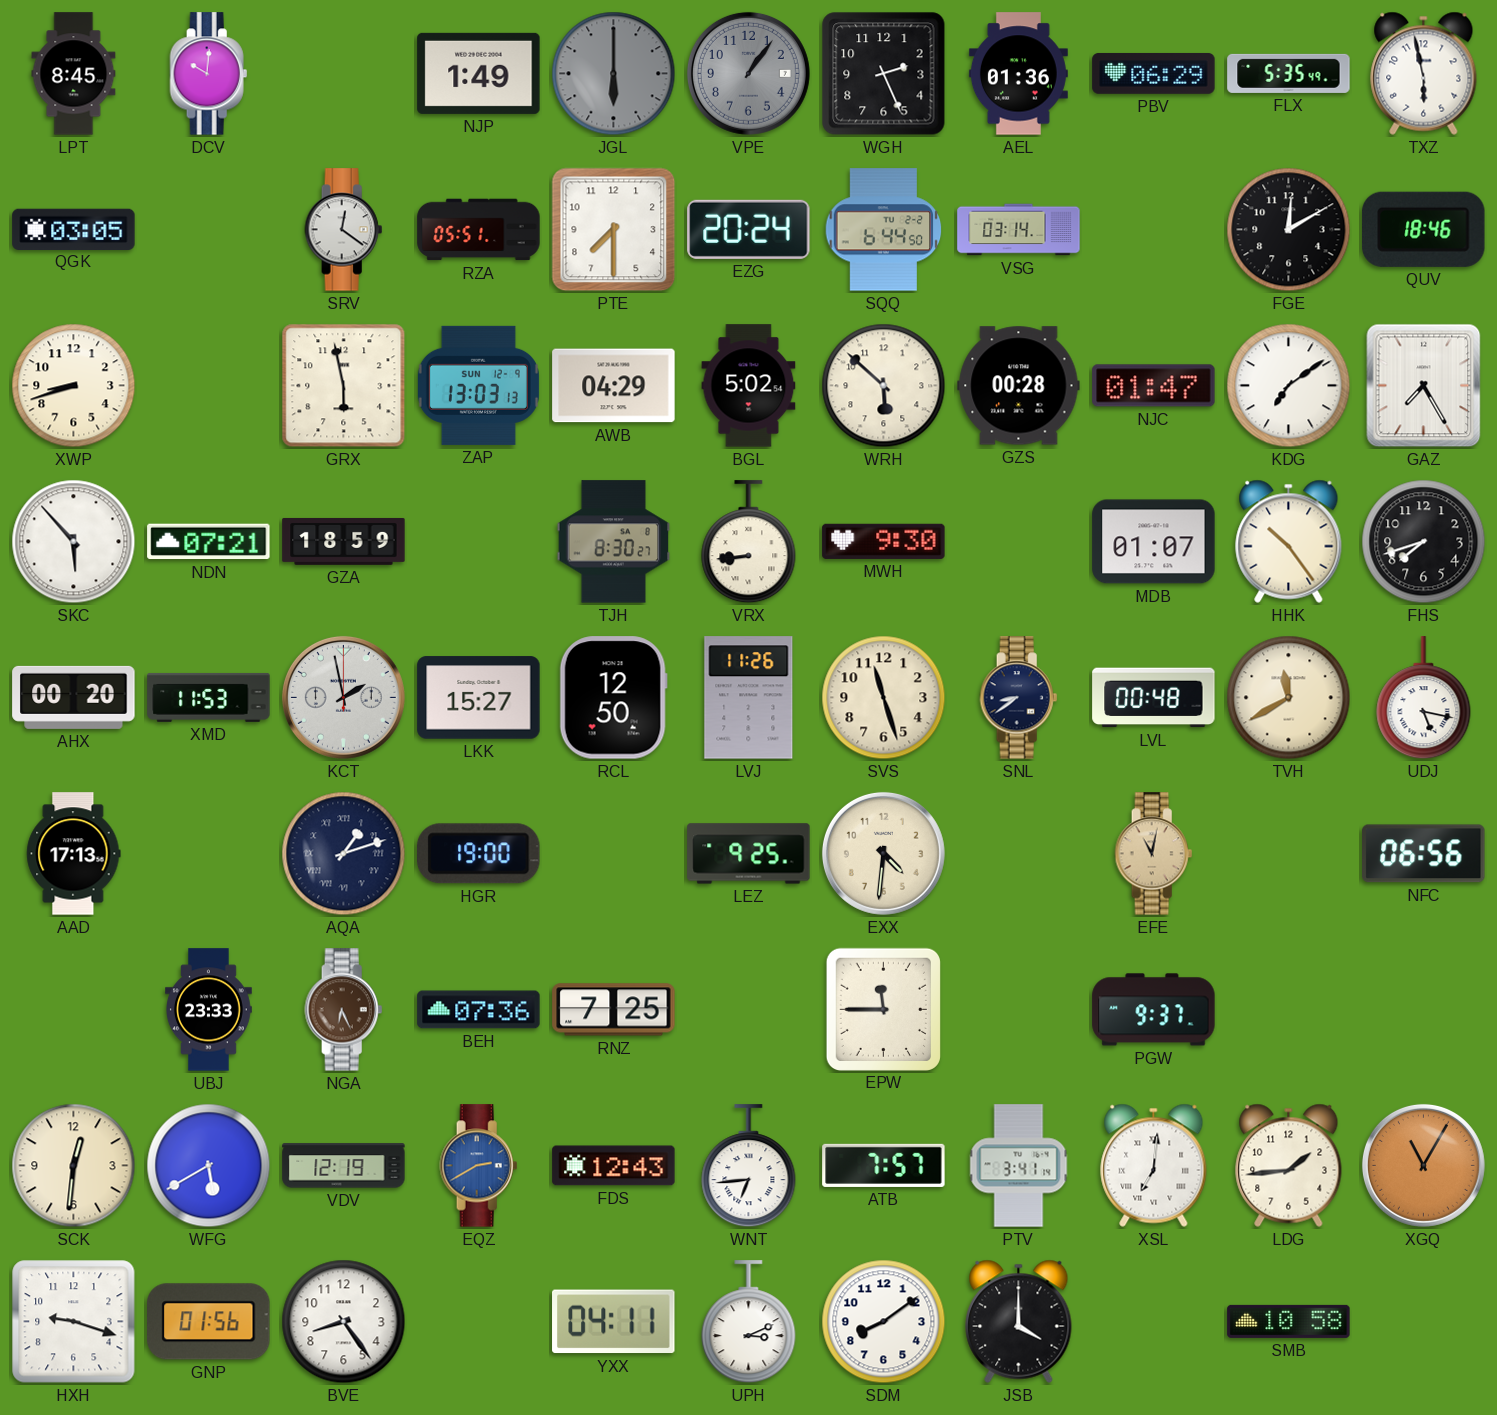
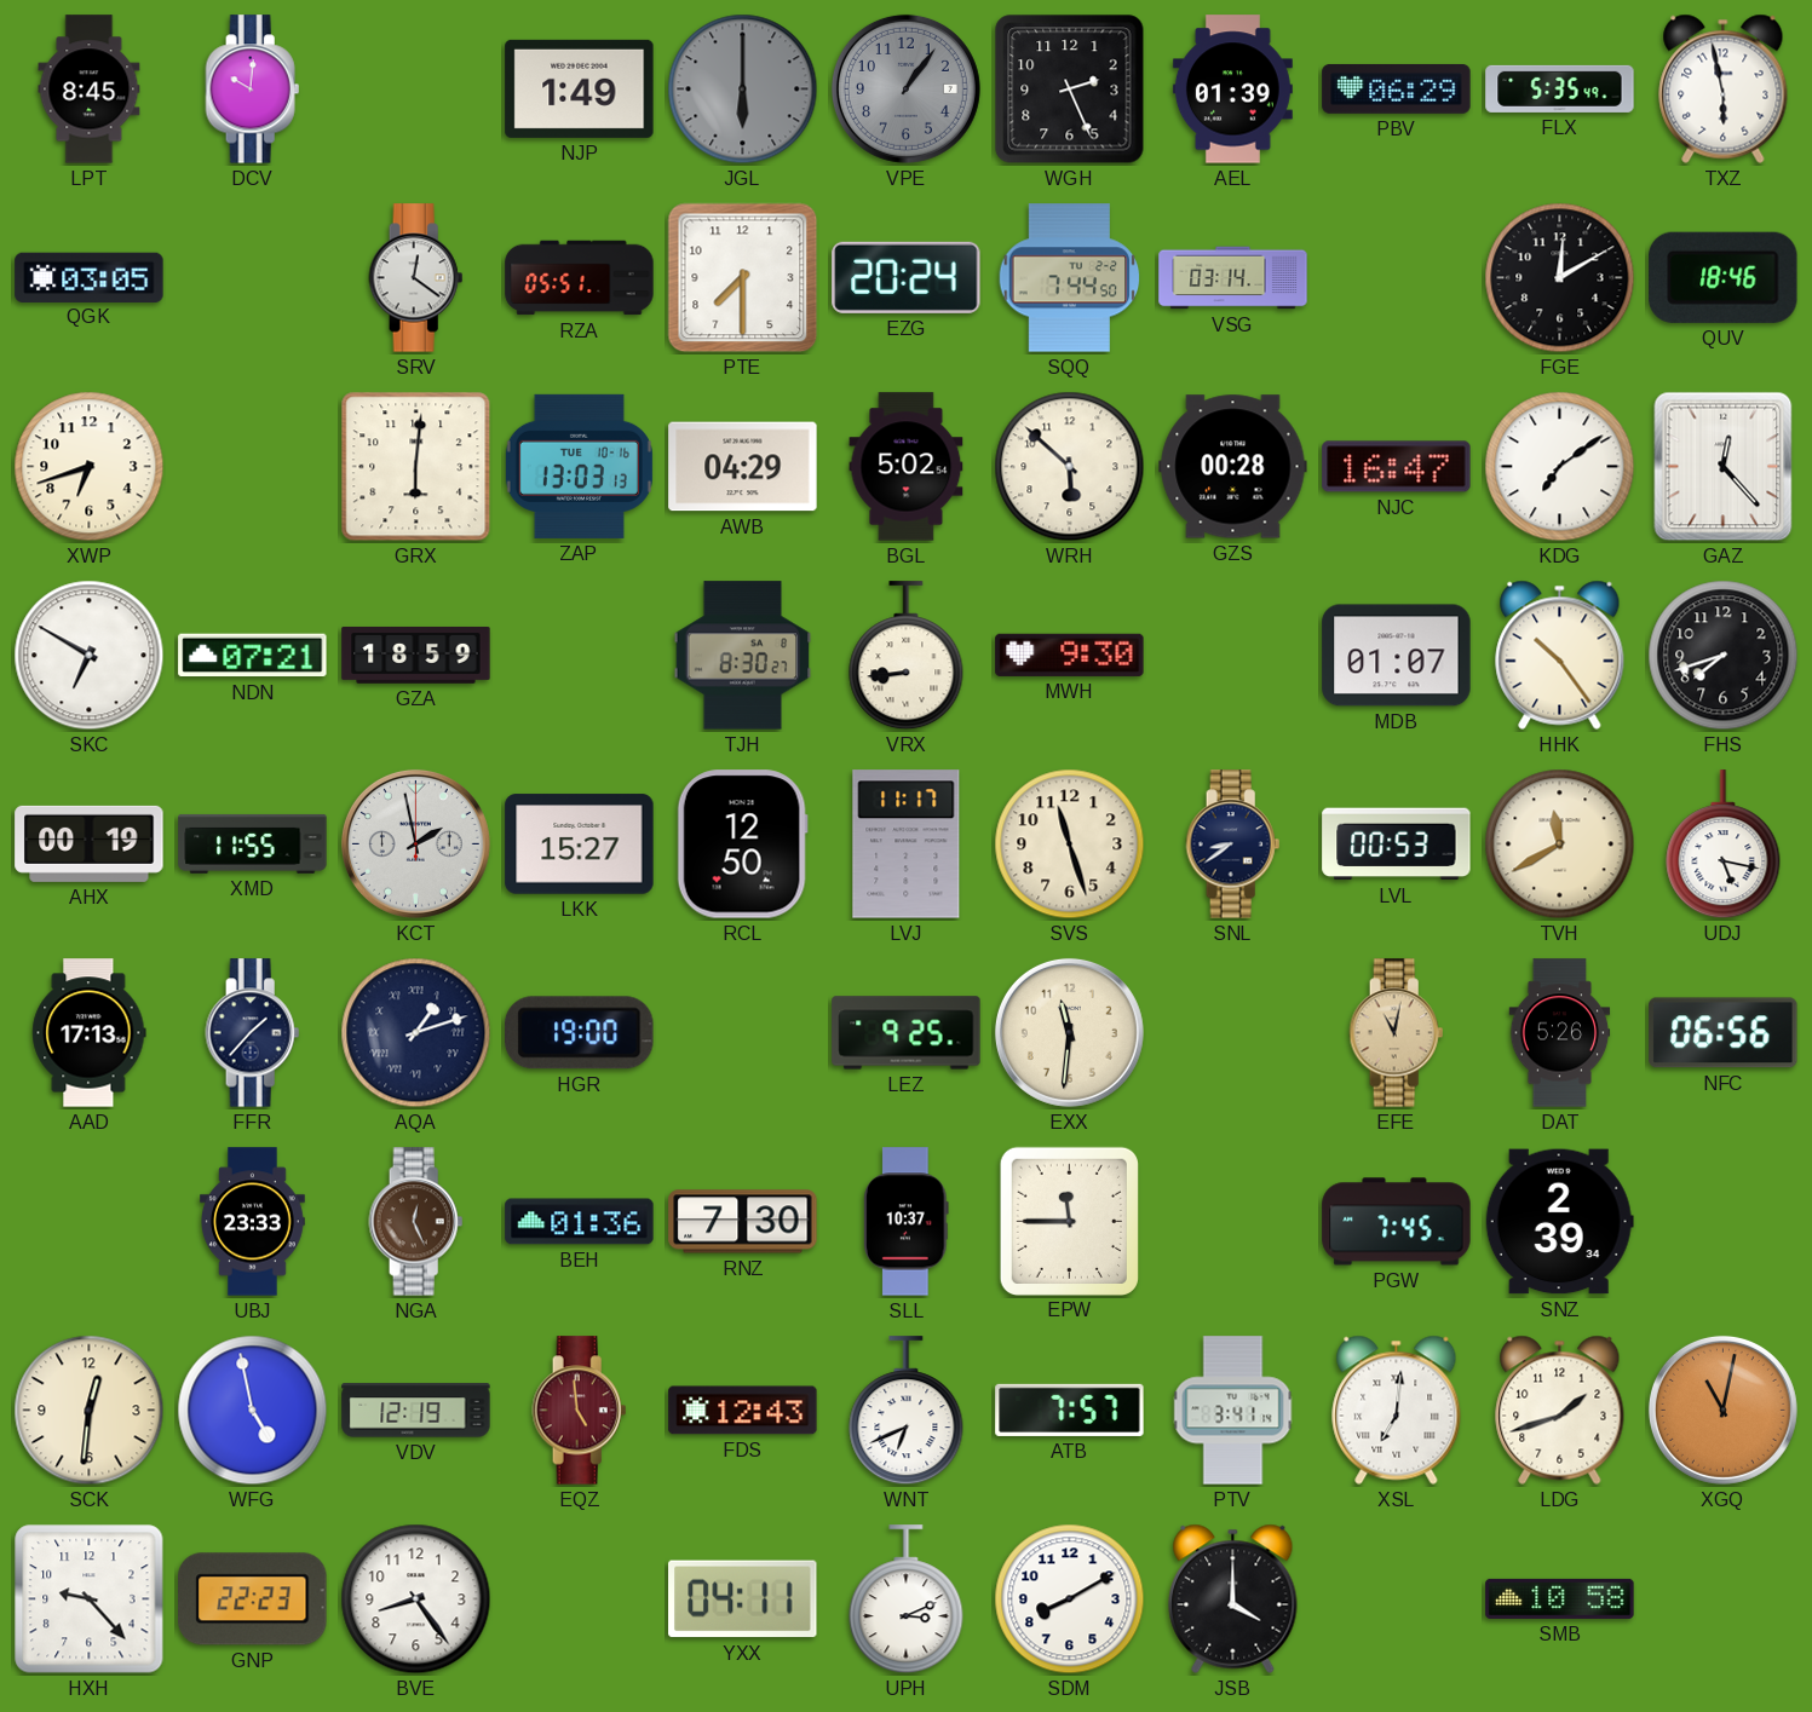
AEL: 01:36 -> 01:39
SQQ: 6:44 -> 7:44
XWP: 8:42 -> 6:42
GRX: 5:58 -> 6:01
ZAP date: SUN 12-9 -> TUE 10-16
NJC: 01:47 -> 16:47
GAZ: 7:25 -> 12:23
SKC: 5:53 -> 6:50
AHX: 00:20 -> 00:19
XMD: 11:53 -> 11:55
LVJ: 11:26 -> 11:17
LVL: 00:48 -> 00:53
FFR: none -> 1:37
EXX: 4:31 -> 11:31
DAT: none -> 5:26
NGA: 6:26 -> 12:26
BEH: 07:36 -> 01:36
RNZ: 7:25 -> 7:30
SLL: none -> 10:37
PGW: 9:37 -> 7:45
SNZ: none -> 2:39
WFG: 5:40 -> 4:58
EQZ: 2:40 -> 4:59
EQZ dial: blue -> burgundy
WNT: 6:44 -> 6:41
LDG: 1:44 -> 1:42
XGQ: 11:05 -> 11:02
HXH: 9:18 -> 9:23
GNP: 01:56 -> 22:23
SDM: 8:09 -> 8:10
